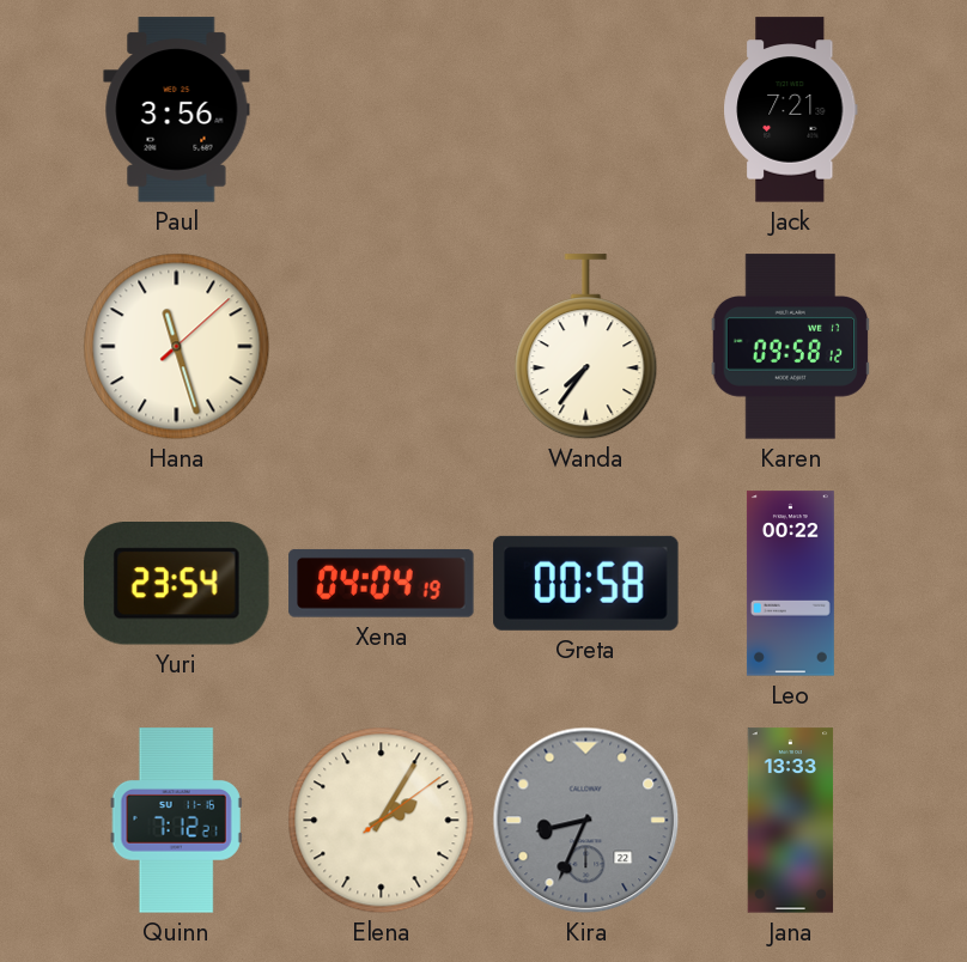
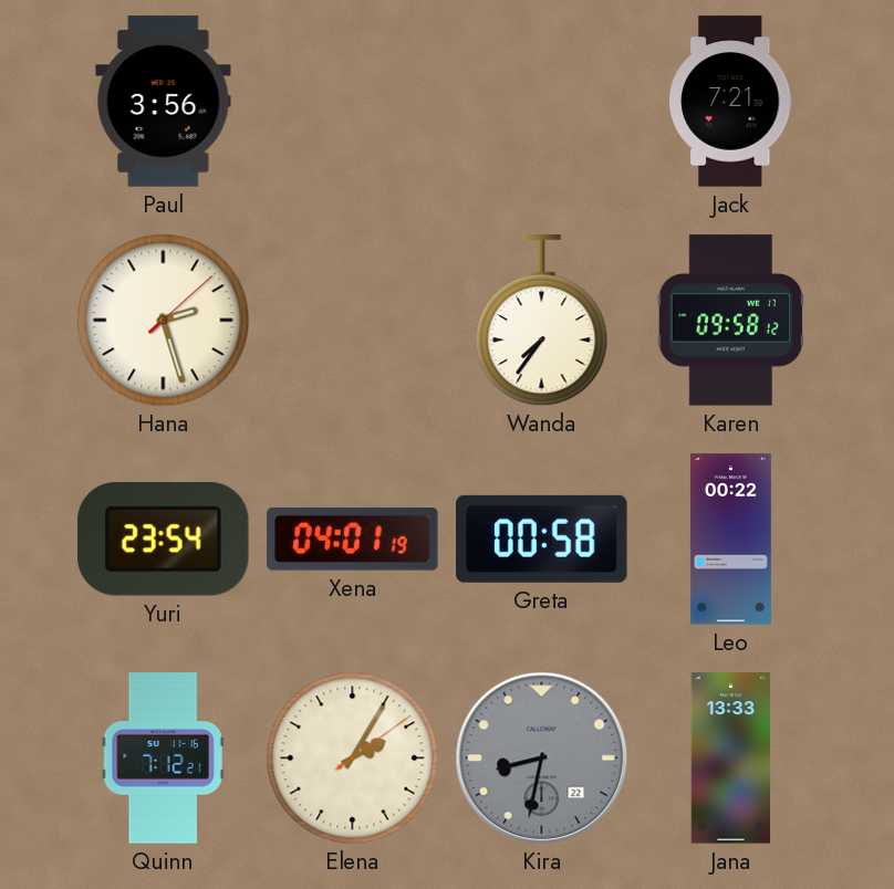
Hana: 11:27 -> 2:27
Xena: 04:04 -> 04:01
Kira: 8:34 -> 8:32
